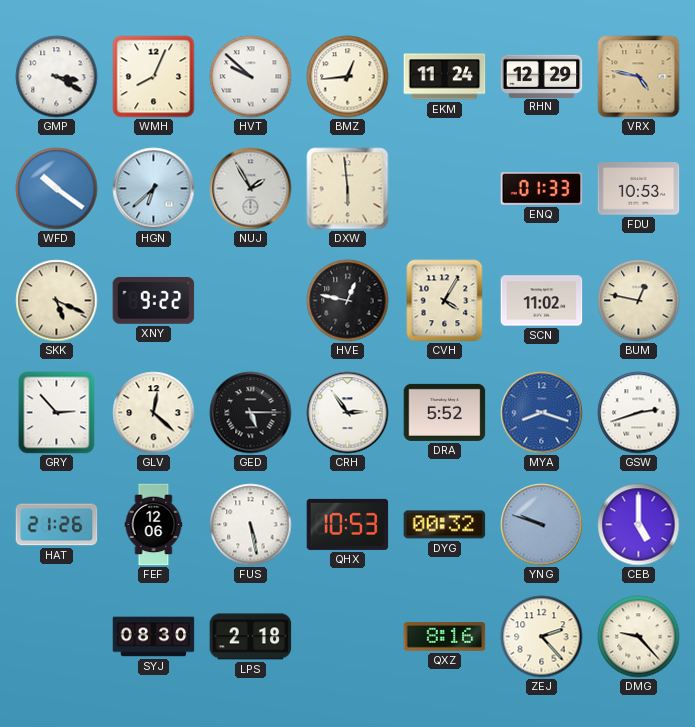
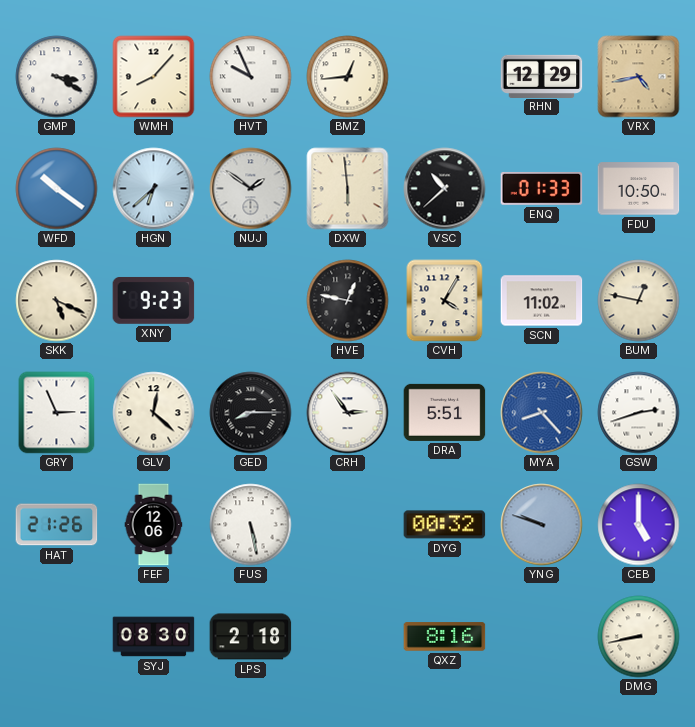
WMH: 8:04 -> 8:07
HVT: 9:52 -> 9:56
EKM: 11:24 -> none
VRX: 4:47 -> 4:43
NUJ: 1:55 -> 1:51
VSC: none -> 10:38
FDU: 10:53 -> 10:50
XNY: 9:22 -> 9:23
GRY: 2:53 -> 2:56
GED: 5:15 -> 8:15
DRA: 5:52 -> 5:51
MYA: 8:18 -> 8:23
QHX: 10:53 -> none
ZEJ: 2:23 -> none
DMG: 9:23 -> 8:43
